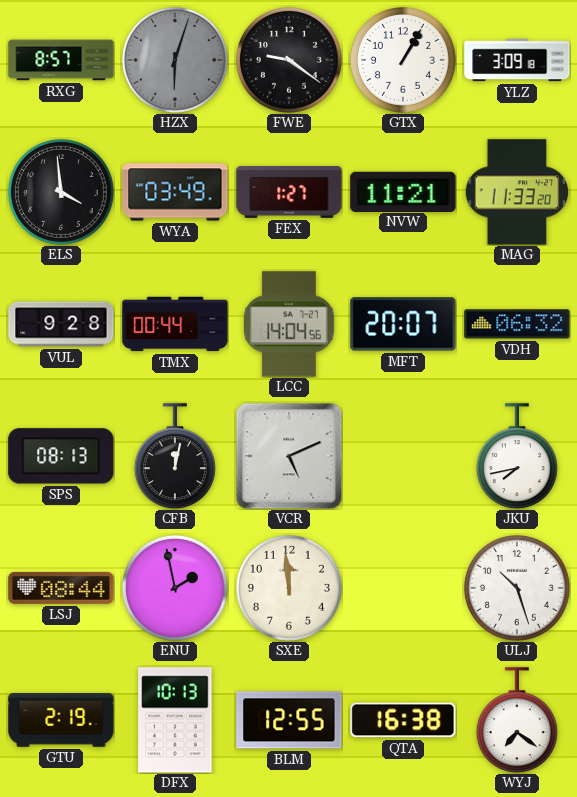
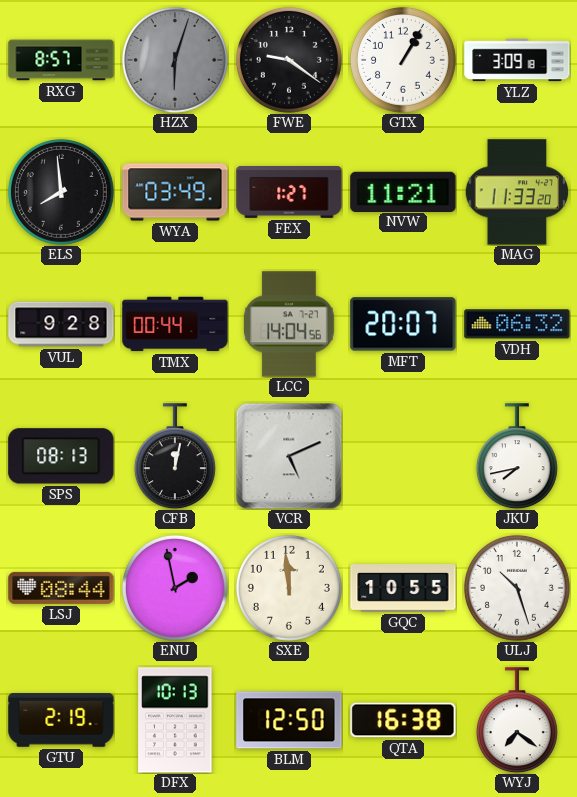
ELS: 3:59 -> 7:59
GQC: none -> 10:55
BLM: 12:55 -> 12:50
